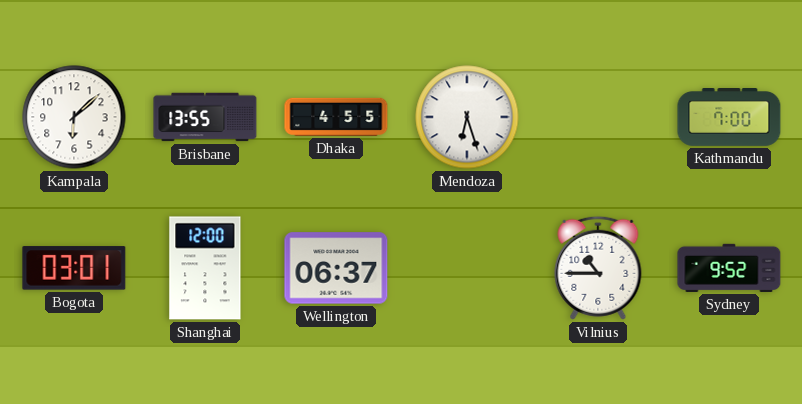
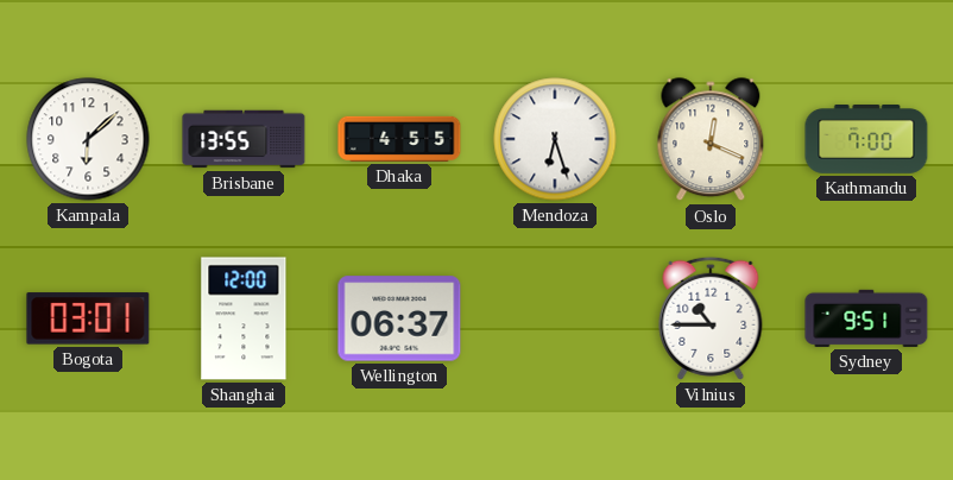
Oslo: none -> 12:19
Sydney: 9:52 -> 9:51
